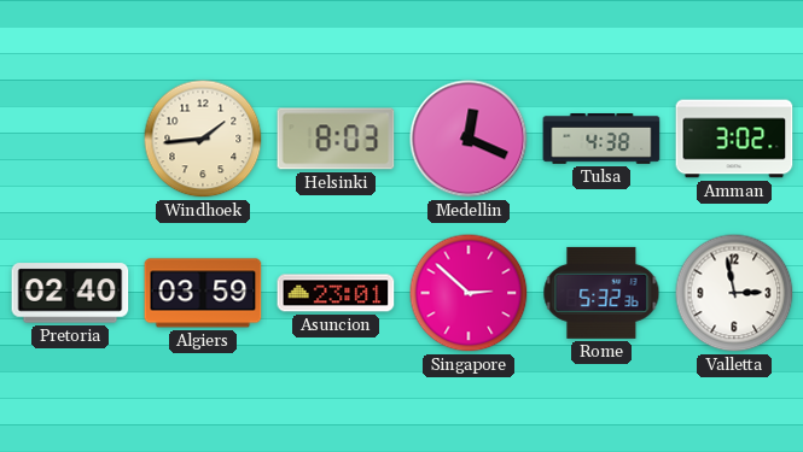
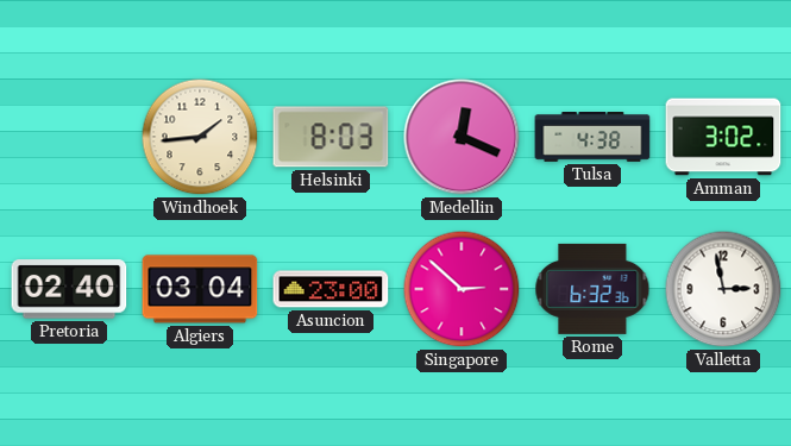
Algiers: 03:59 -> 03:04
Asuncion: 23:01 -> 23:00
Rome: 5:32 -> 6:32
